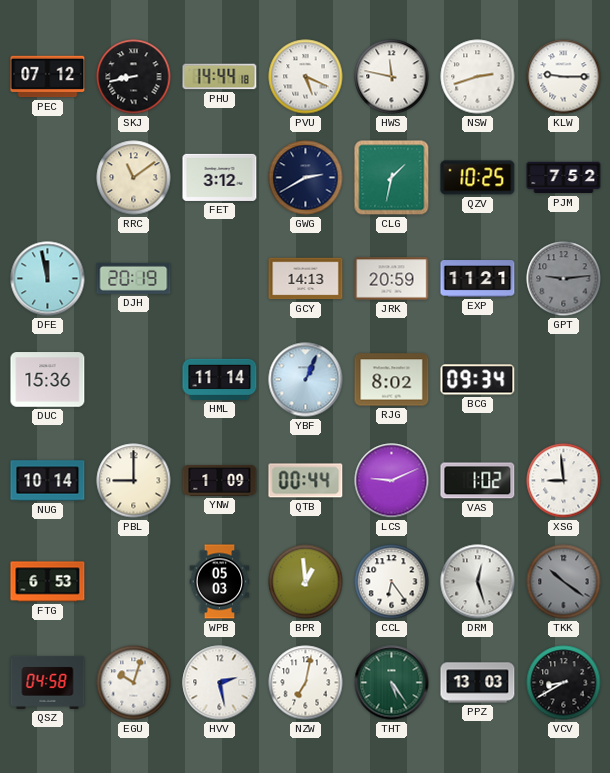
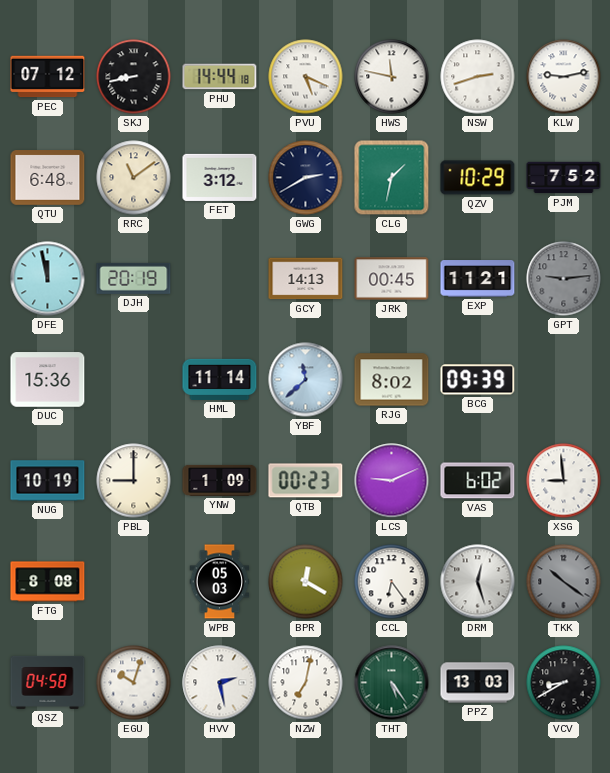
KLW: 9:15 -> 9:13
QTU: none -> 6:48
QZV: 10:25 -> 10:29
JRK: 20:59 -> 00:45
YBF: 1:04 -> 11:38
BCG: 09:34 -> 09:39
NUG: 10:14 -> 10:19
QTB: 00:44 -> 00:23
VAS: 1:02 -> 6:02
FTG: 6:53 -> 8:08
BPR: 12:59 -> 12:20
